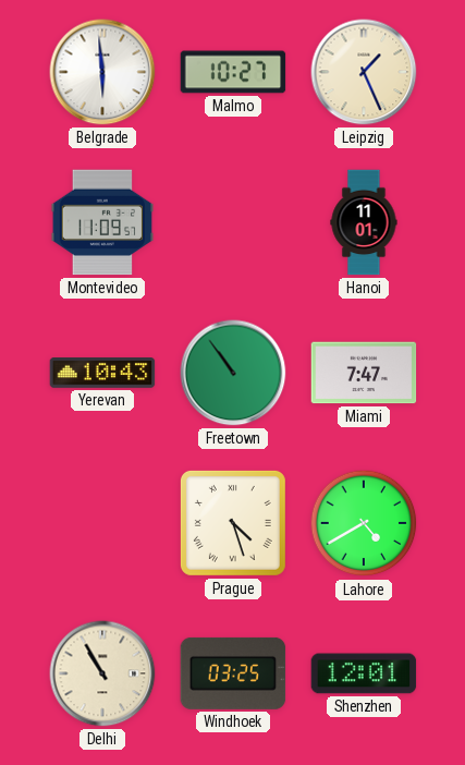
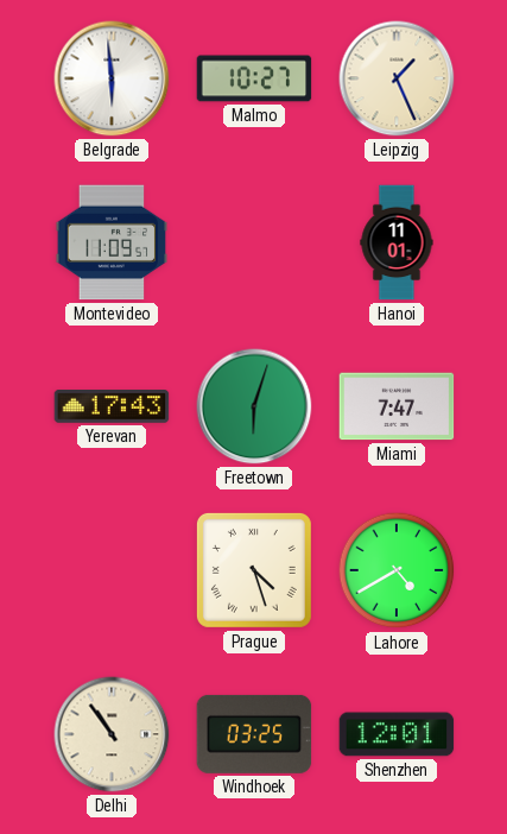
Yerevan: 10:43 -> 17:43
Freetown: 10:54 -> 6:03
Delhi: 10:55 -> 10:54
